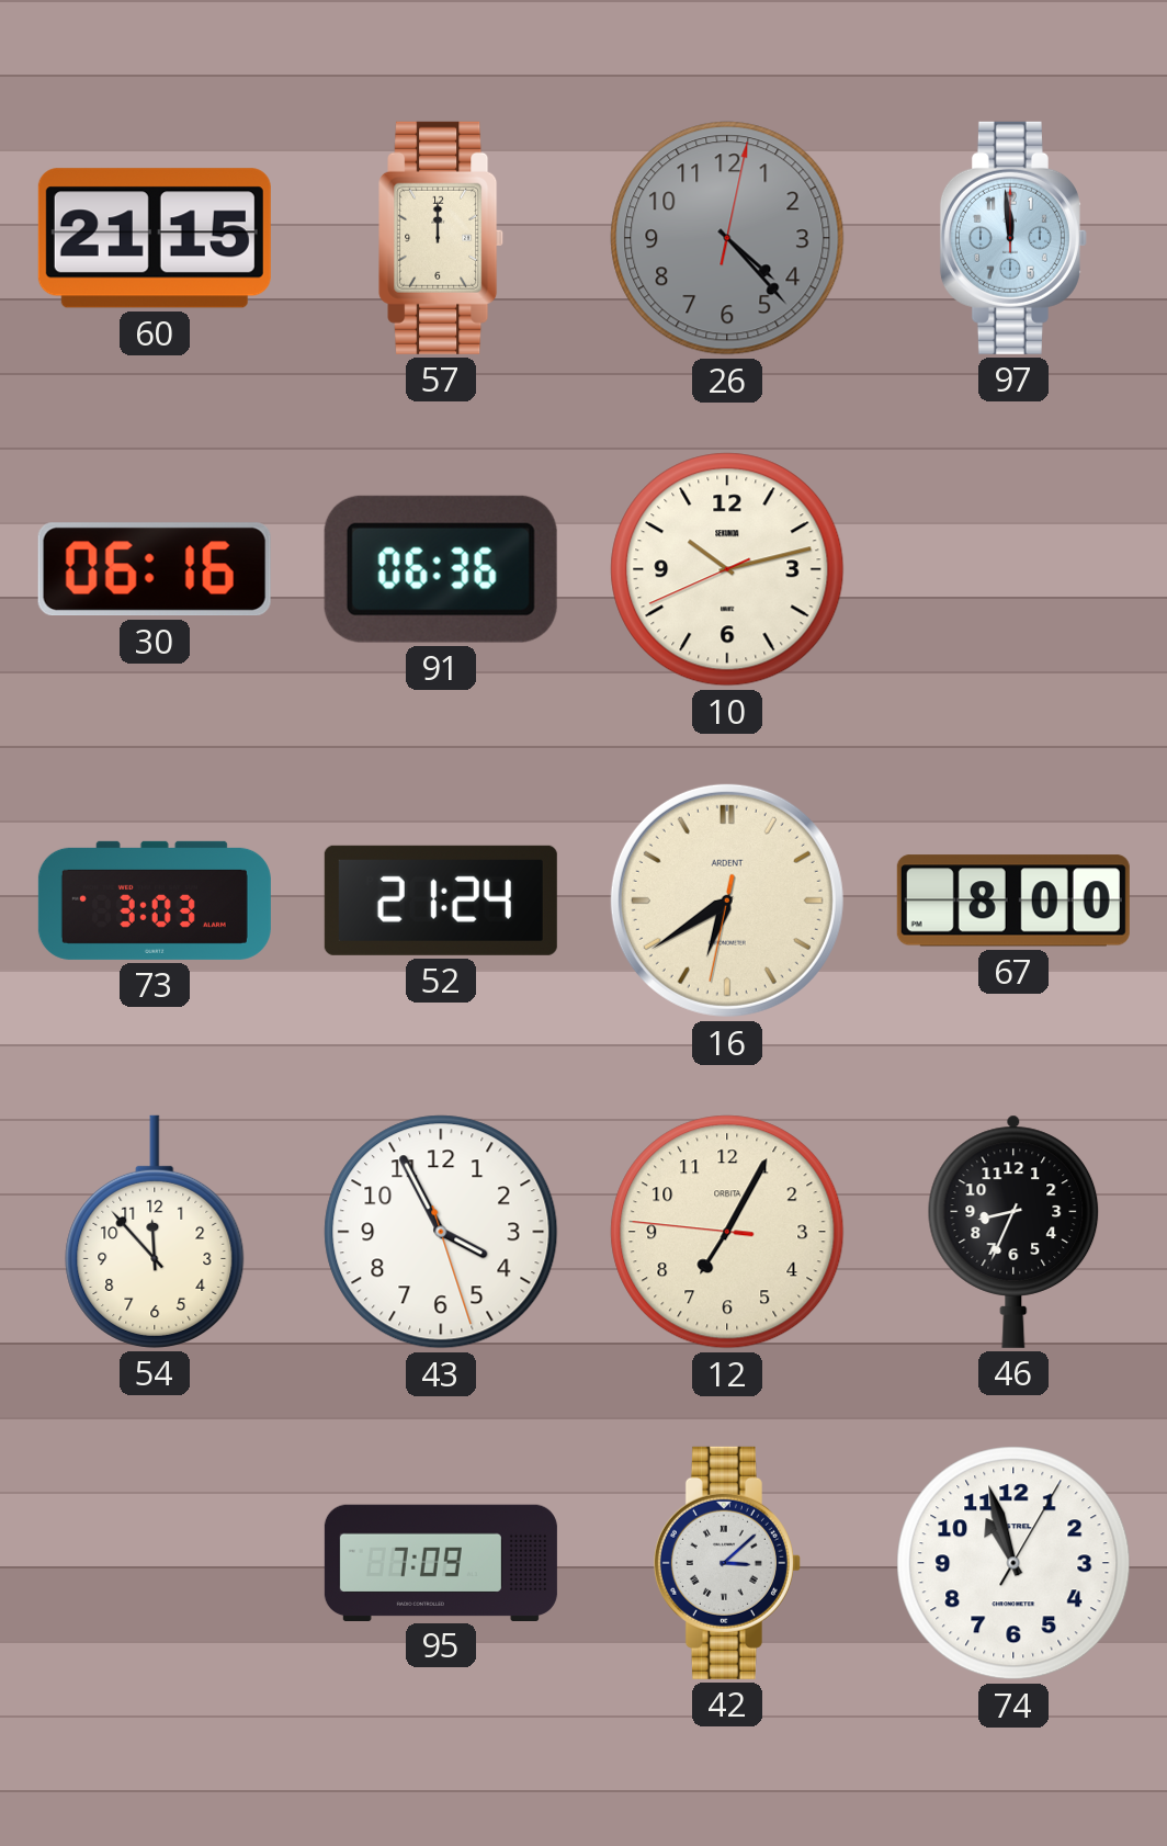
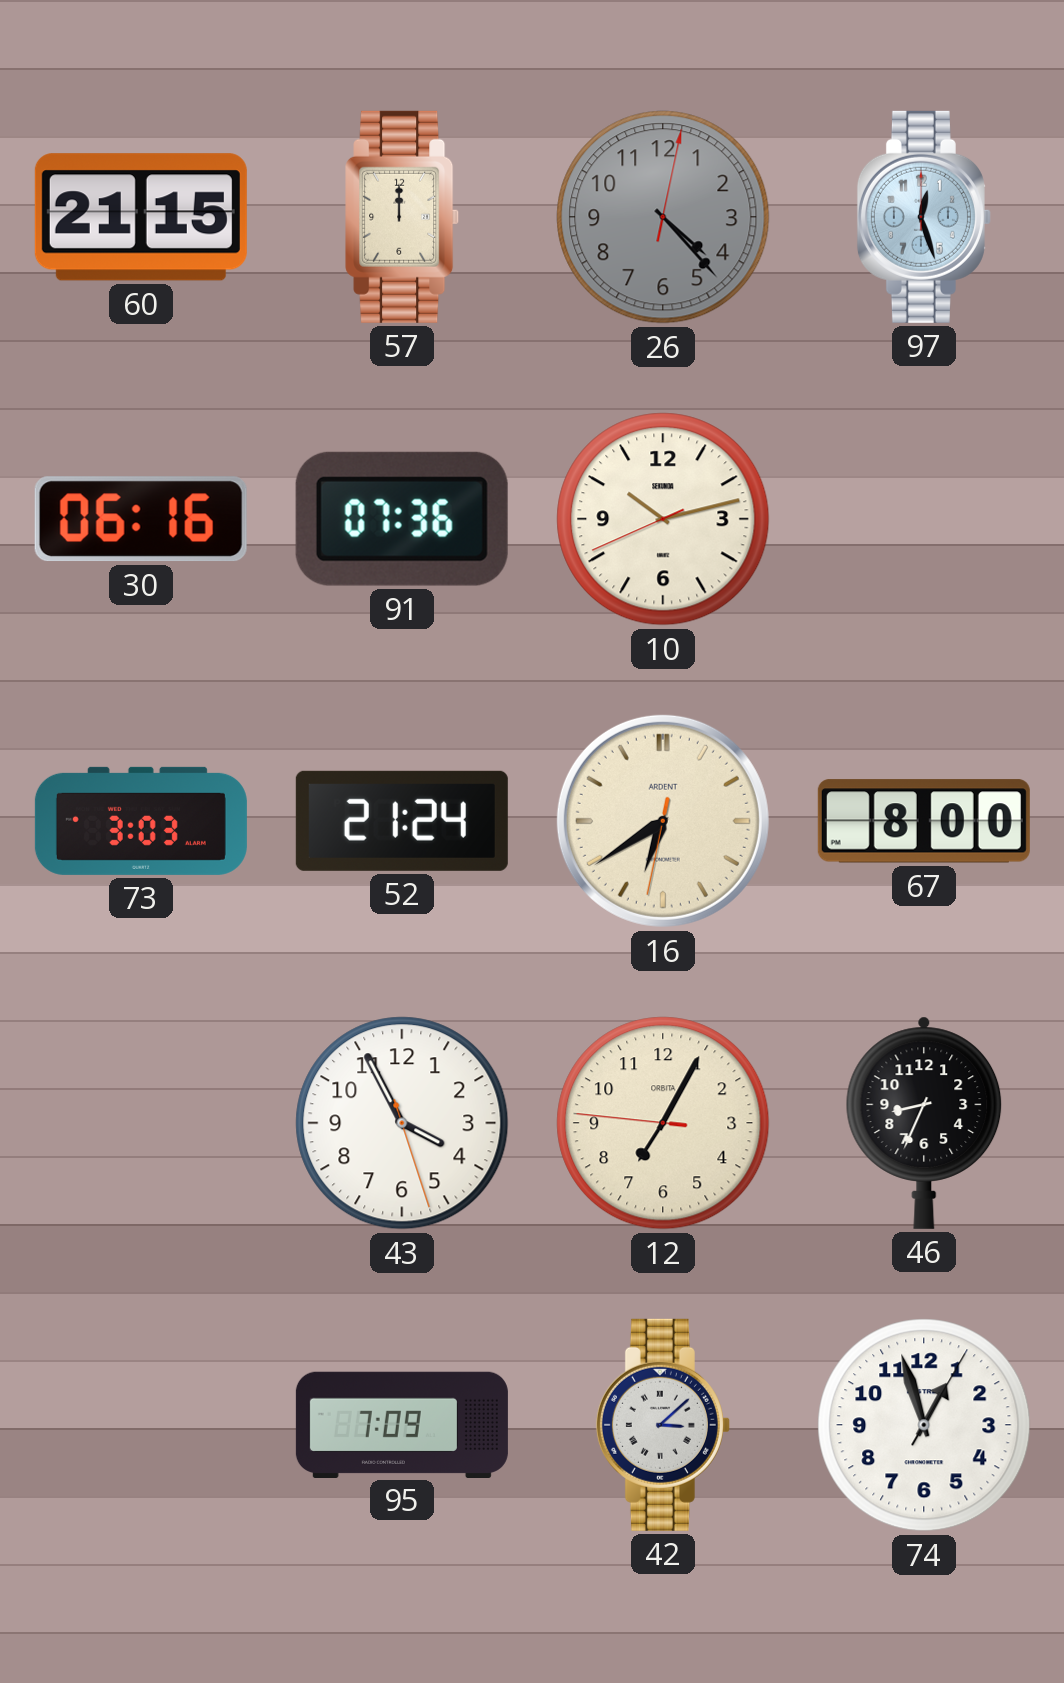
97: 11:59 -> 12:27
91: 06:36 -> 07:36
54: 11:53 -> none
74: 10:57 -> 12:57
